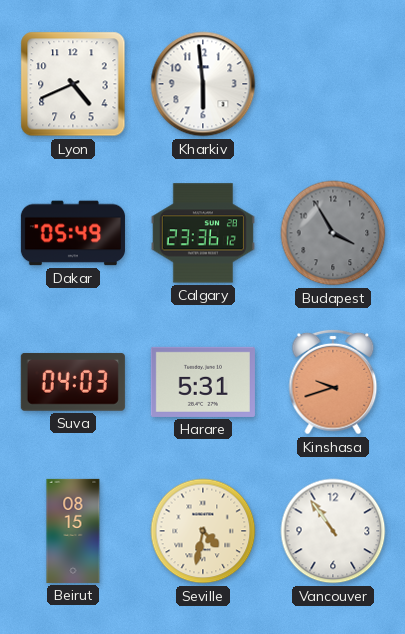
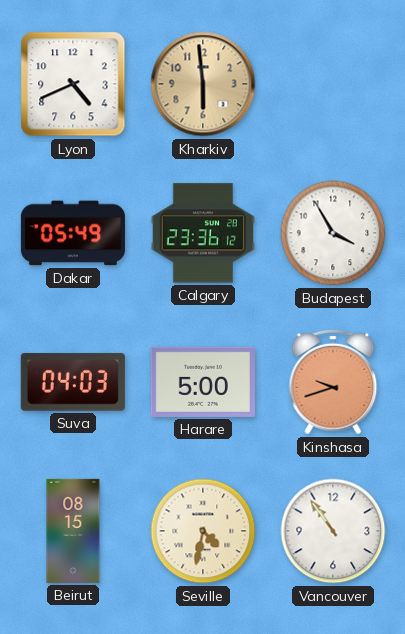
Kharkiv dial: white -> champagne
Budapest dial: grey -> white
Harare: 5:31 -> 5:00
